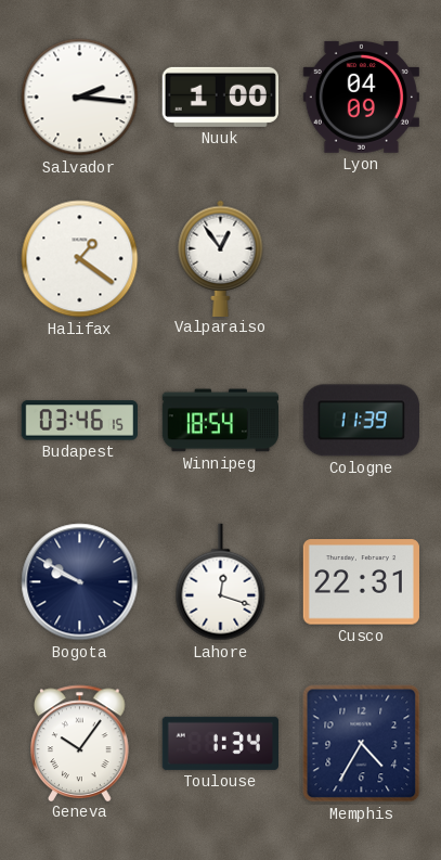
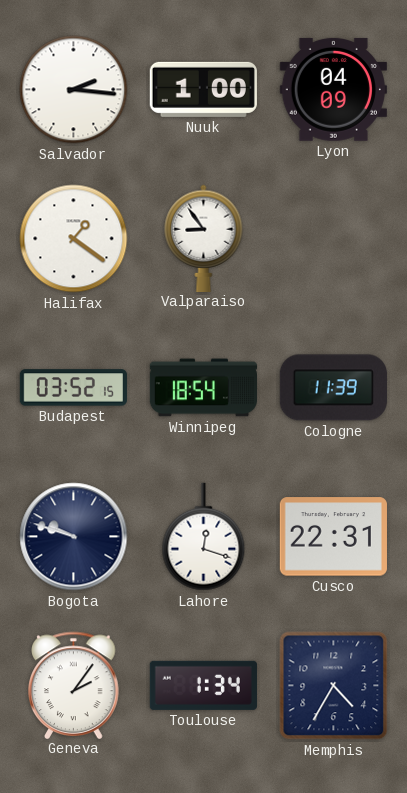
Valparaiso: 12:54 -> 8:54
Budapest: 03:46 -> 03:52
Bogota: 9:50 -> 9:48
Geneva: 10:06 -> 2:06
